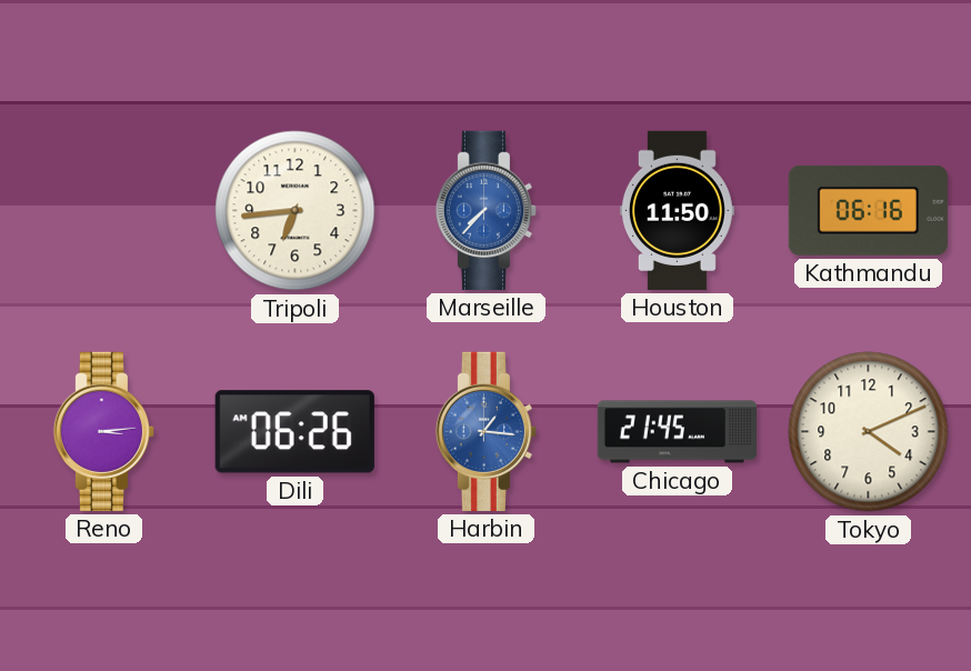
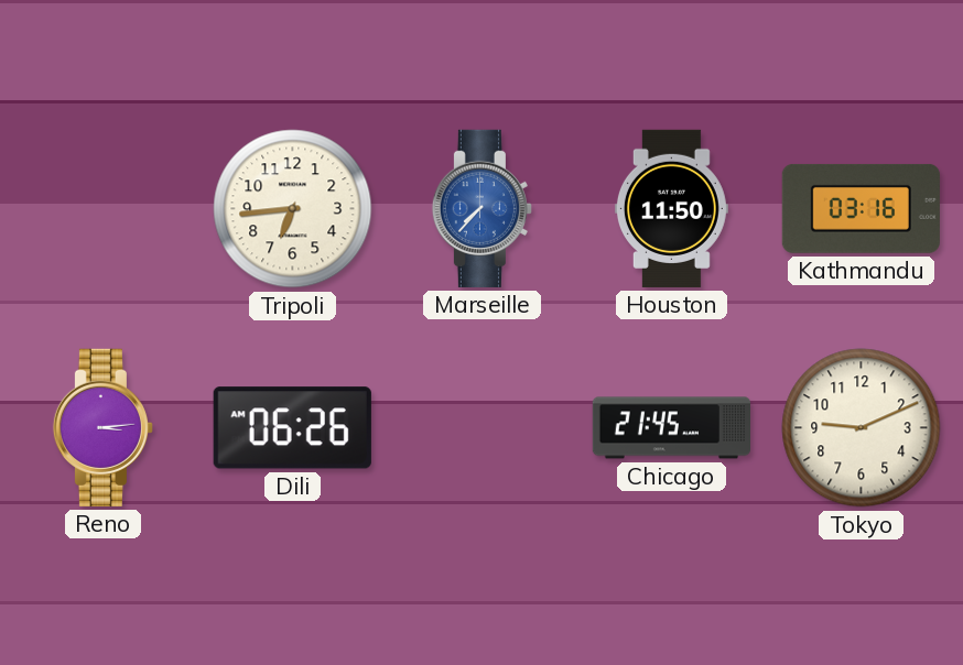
Kathmandu: 06:16 -> 03:16
Harbin: 1:16 -> none
Tokyo: 4:11 -> 9:11
